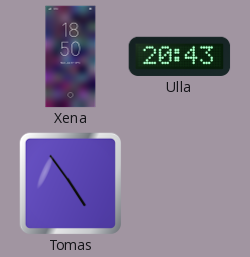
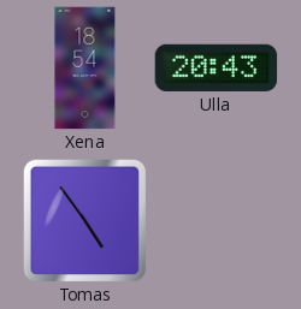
Xena: 18:50 -> 18:54
